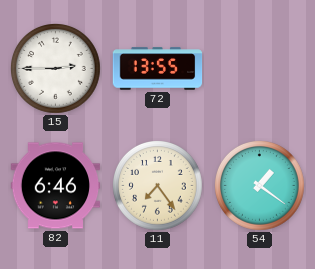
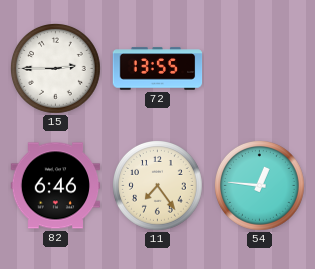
54: 1:21 -> 12:46
